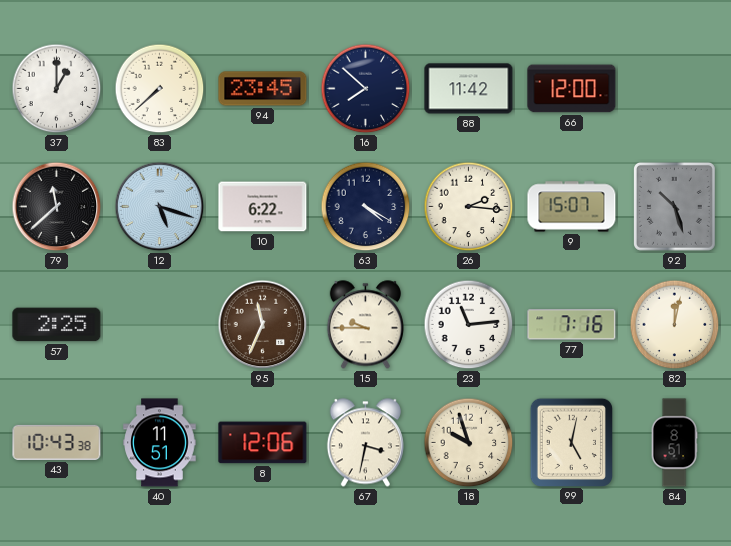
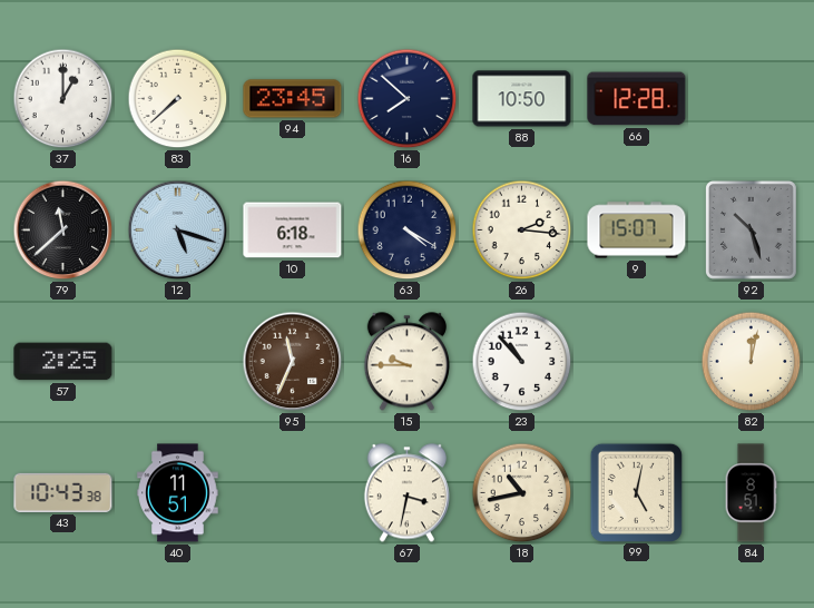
88: 11:42 -> 10:50
66: 12:00 -> 12:28
10: 6:22 -> 6:18
23: 11:14 -> 10:53
77: 7:16 -> none
8: 12:06 -> none
18: 9:57 -> 10:43
